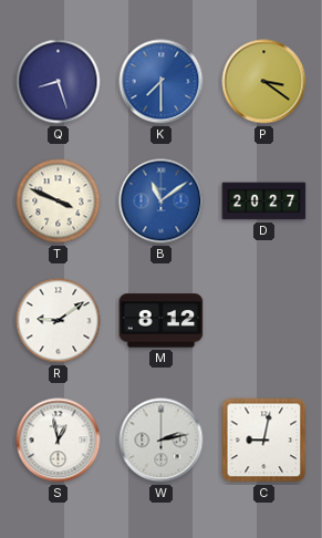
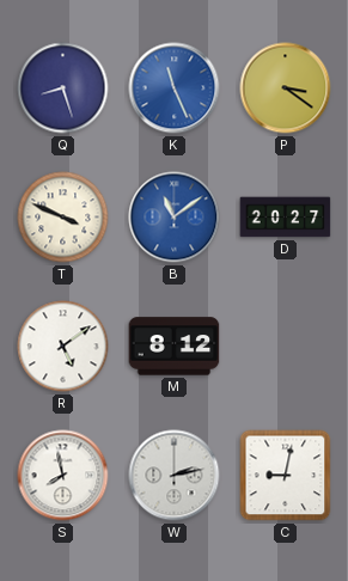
K: 7:30 -> 11:26
R: 9:09 -> 5:09
S: 12:58 -> 7:58
